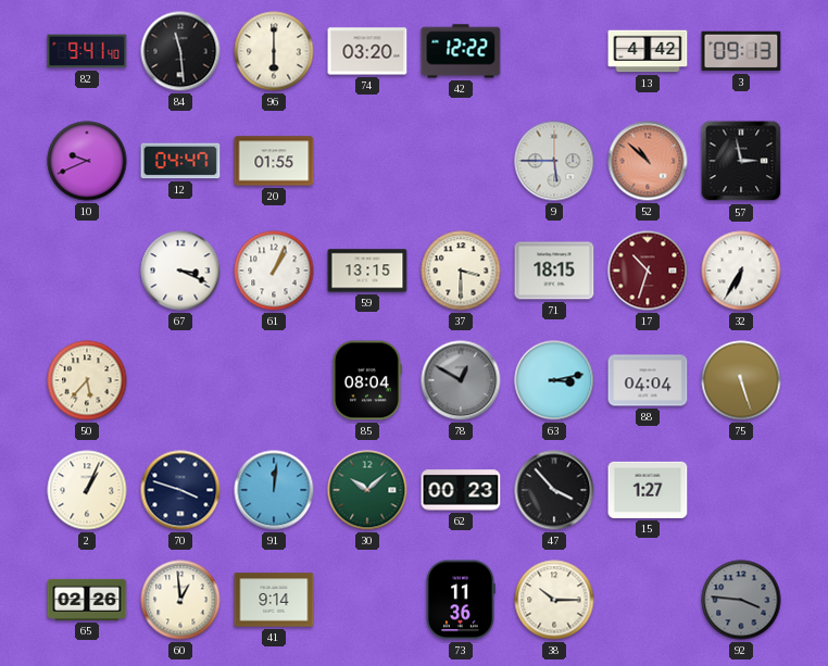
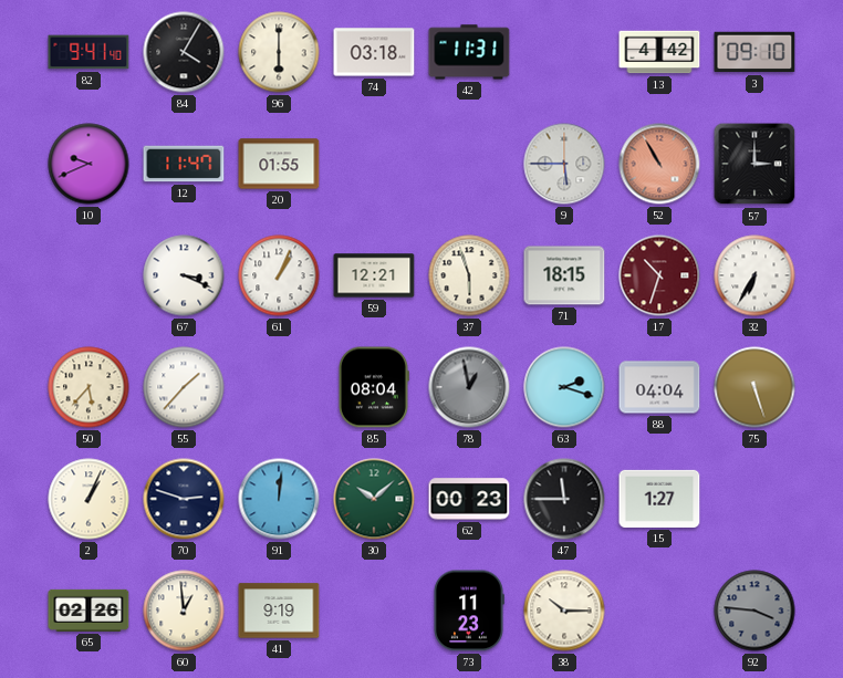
84: 11:29 -> 4:05
74: 03:20 -> 03:18
42: 12:22 -> 11:31
3: 09:13 -> 09:10
12: 04:47 -> 11:47
52: 10:52 -> 10:55
57: 2:58 -> 3:00
59: 13:15 -> 12:21
37: 3:30 -> 5:57
55: none -> 1:37
78: 12:50 -> 12:58
63: 3:13 -> 2:18
70: 3:48 -> 2:48
47: 3:53 -> 11:45
41: 9:14 -> 9:19
73: 11:36 -> 11:23
